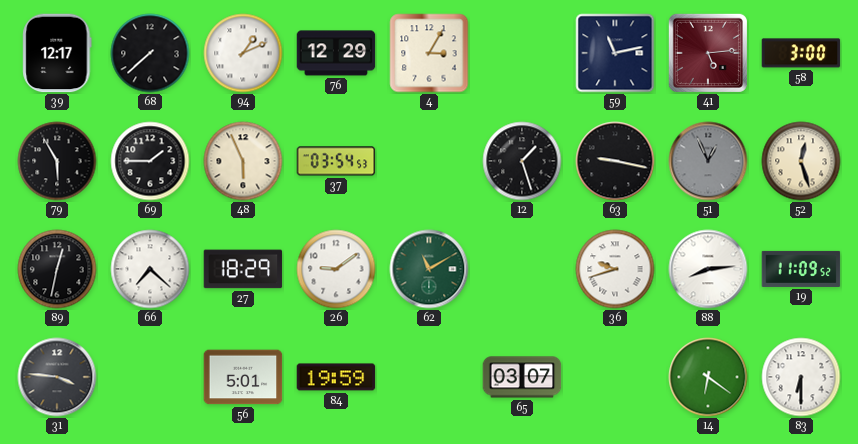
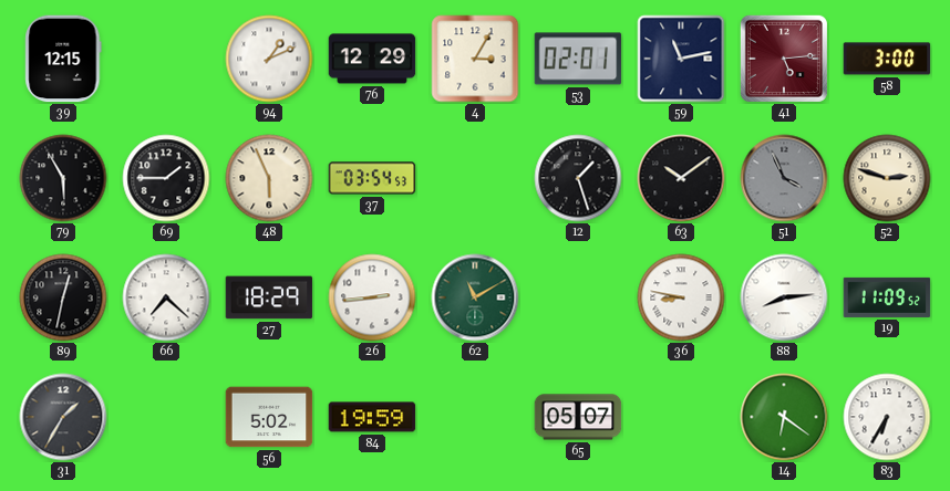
39: 12:17 -> 12:15
68: 7:38 -> none
53: none -> 02:01
63: 9:17 -> 10:09
51: 12:56 -> 3:56
52: 12:27 -> 2:48
26: 9:09 -> 2:44
36: 9:42 -> 8:47
31: 3:46 -> 1:35
56: 5:01 -> 5:02
65: 03:07 -> 05:07
83: 6:30 -> 6:35
